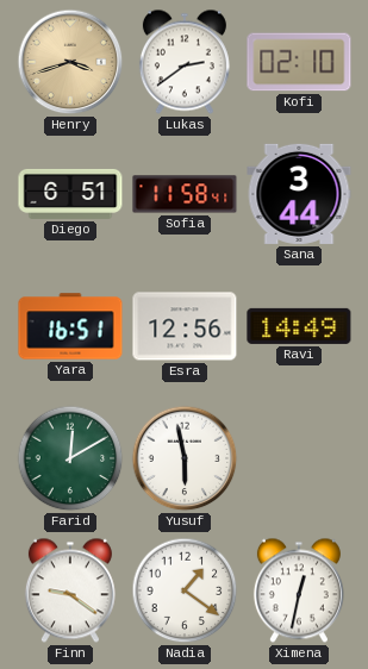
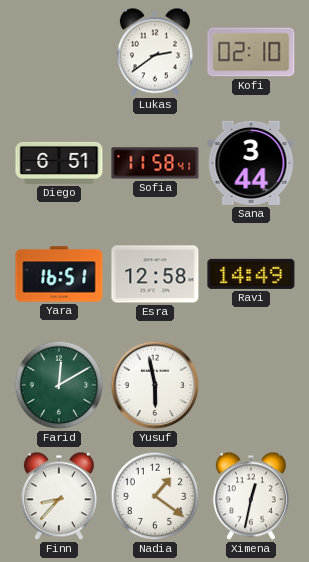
Henry: 3:42 -> none
Esra: 12:56 -> 12:58
Finn: 9:21 -> 8:37
